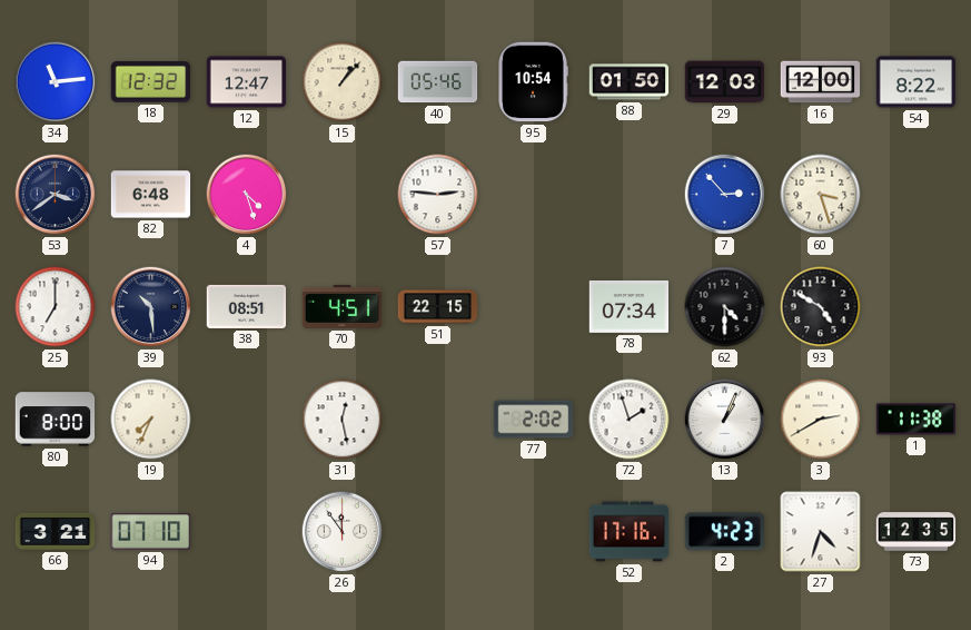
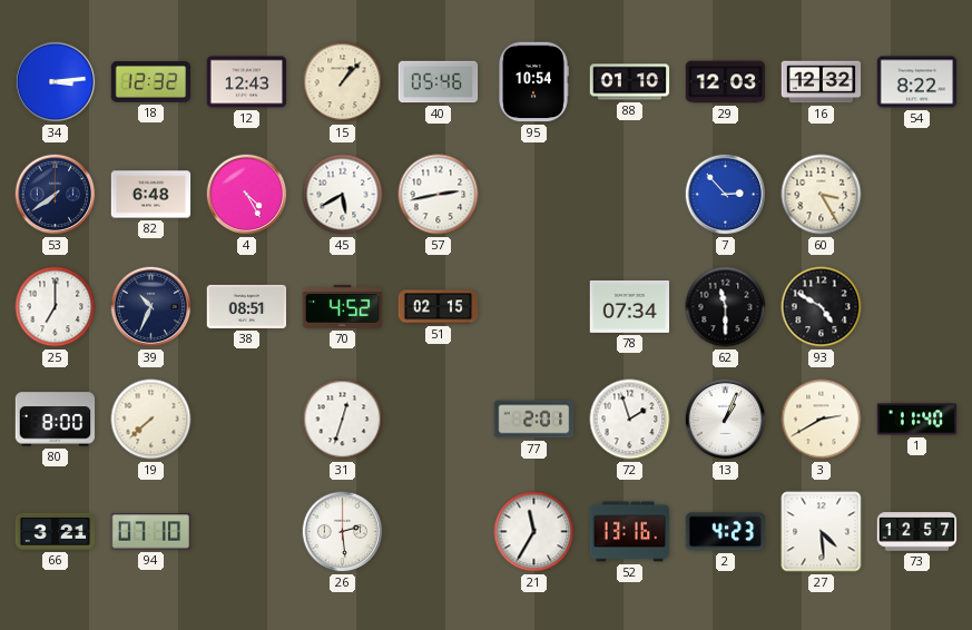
34: 11:14 -> 3:14
12: 12:47 -> 12:43
88: 01:50 -> 01:10
16: 12:00 -> 12:32
53: 3:39 -> 7:39
4: 4:27 -> 4:25
45: none -> 5:40
57: 2:46 -> 2:43
60: 3:27 -> 3:25
39: 10:29 -> 10:34
70: 4:51 -> 4:52
51: 22:15 -> 02:15
62: 4:30 -> 11:30
19: 7:34 -> 7:38
31: 12:28 -> 12:33
77: 2:02 -> 2:01
1: 11:38 -> 11:40
26: 11:54 -> 2:29
21: none -> 11:35
52: 17:16 -> 13:16
27: 4:33 -> 4:29
73: 12:35 -> 12:57
